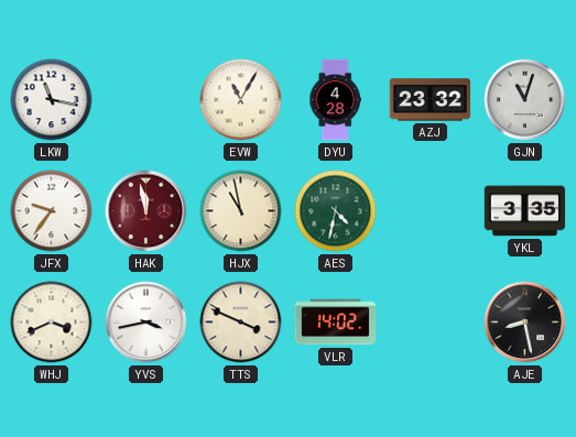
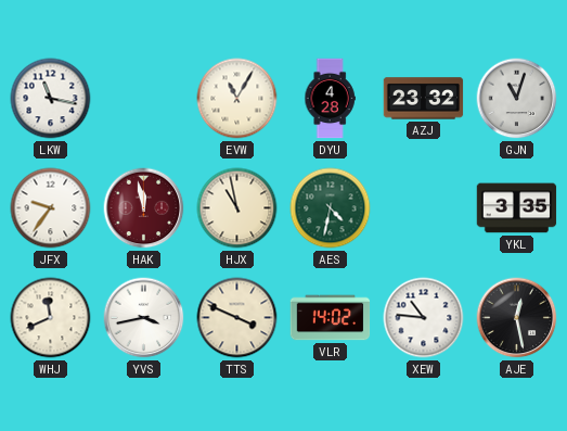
WHJ: 3:41 -> 11:41
XEW: none -> 10:46
AJE: 8:28 -> 12:28
